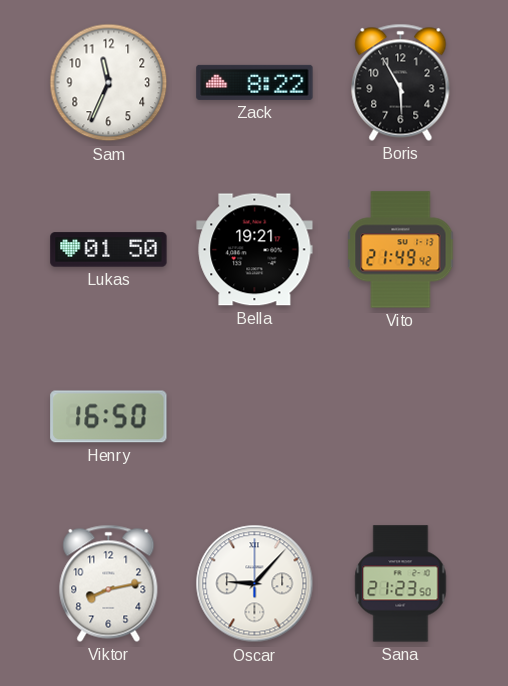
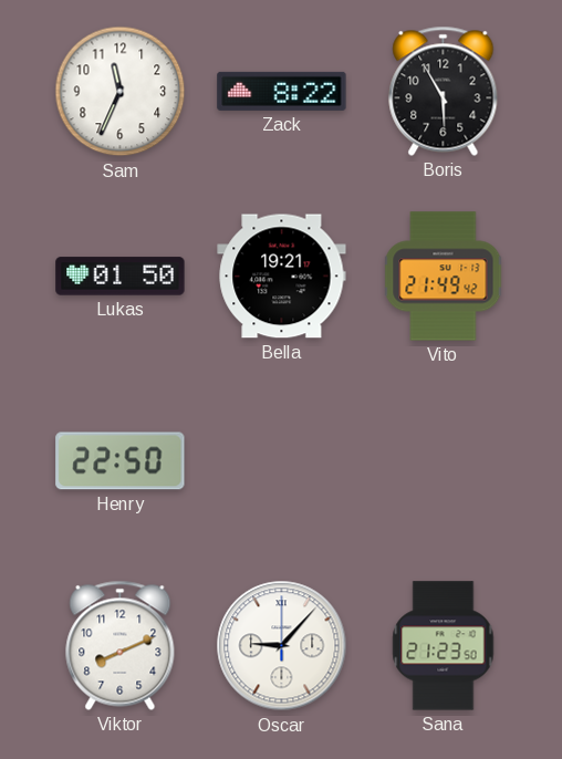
Henry: 16:50 -> 22:50
Viktor: 8:13 -> 8:11
